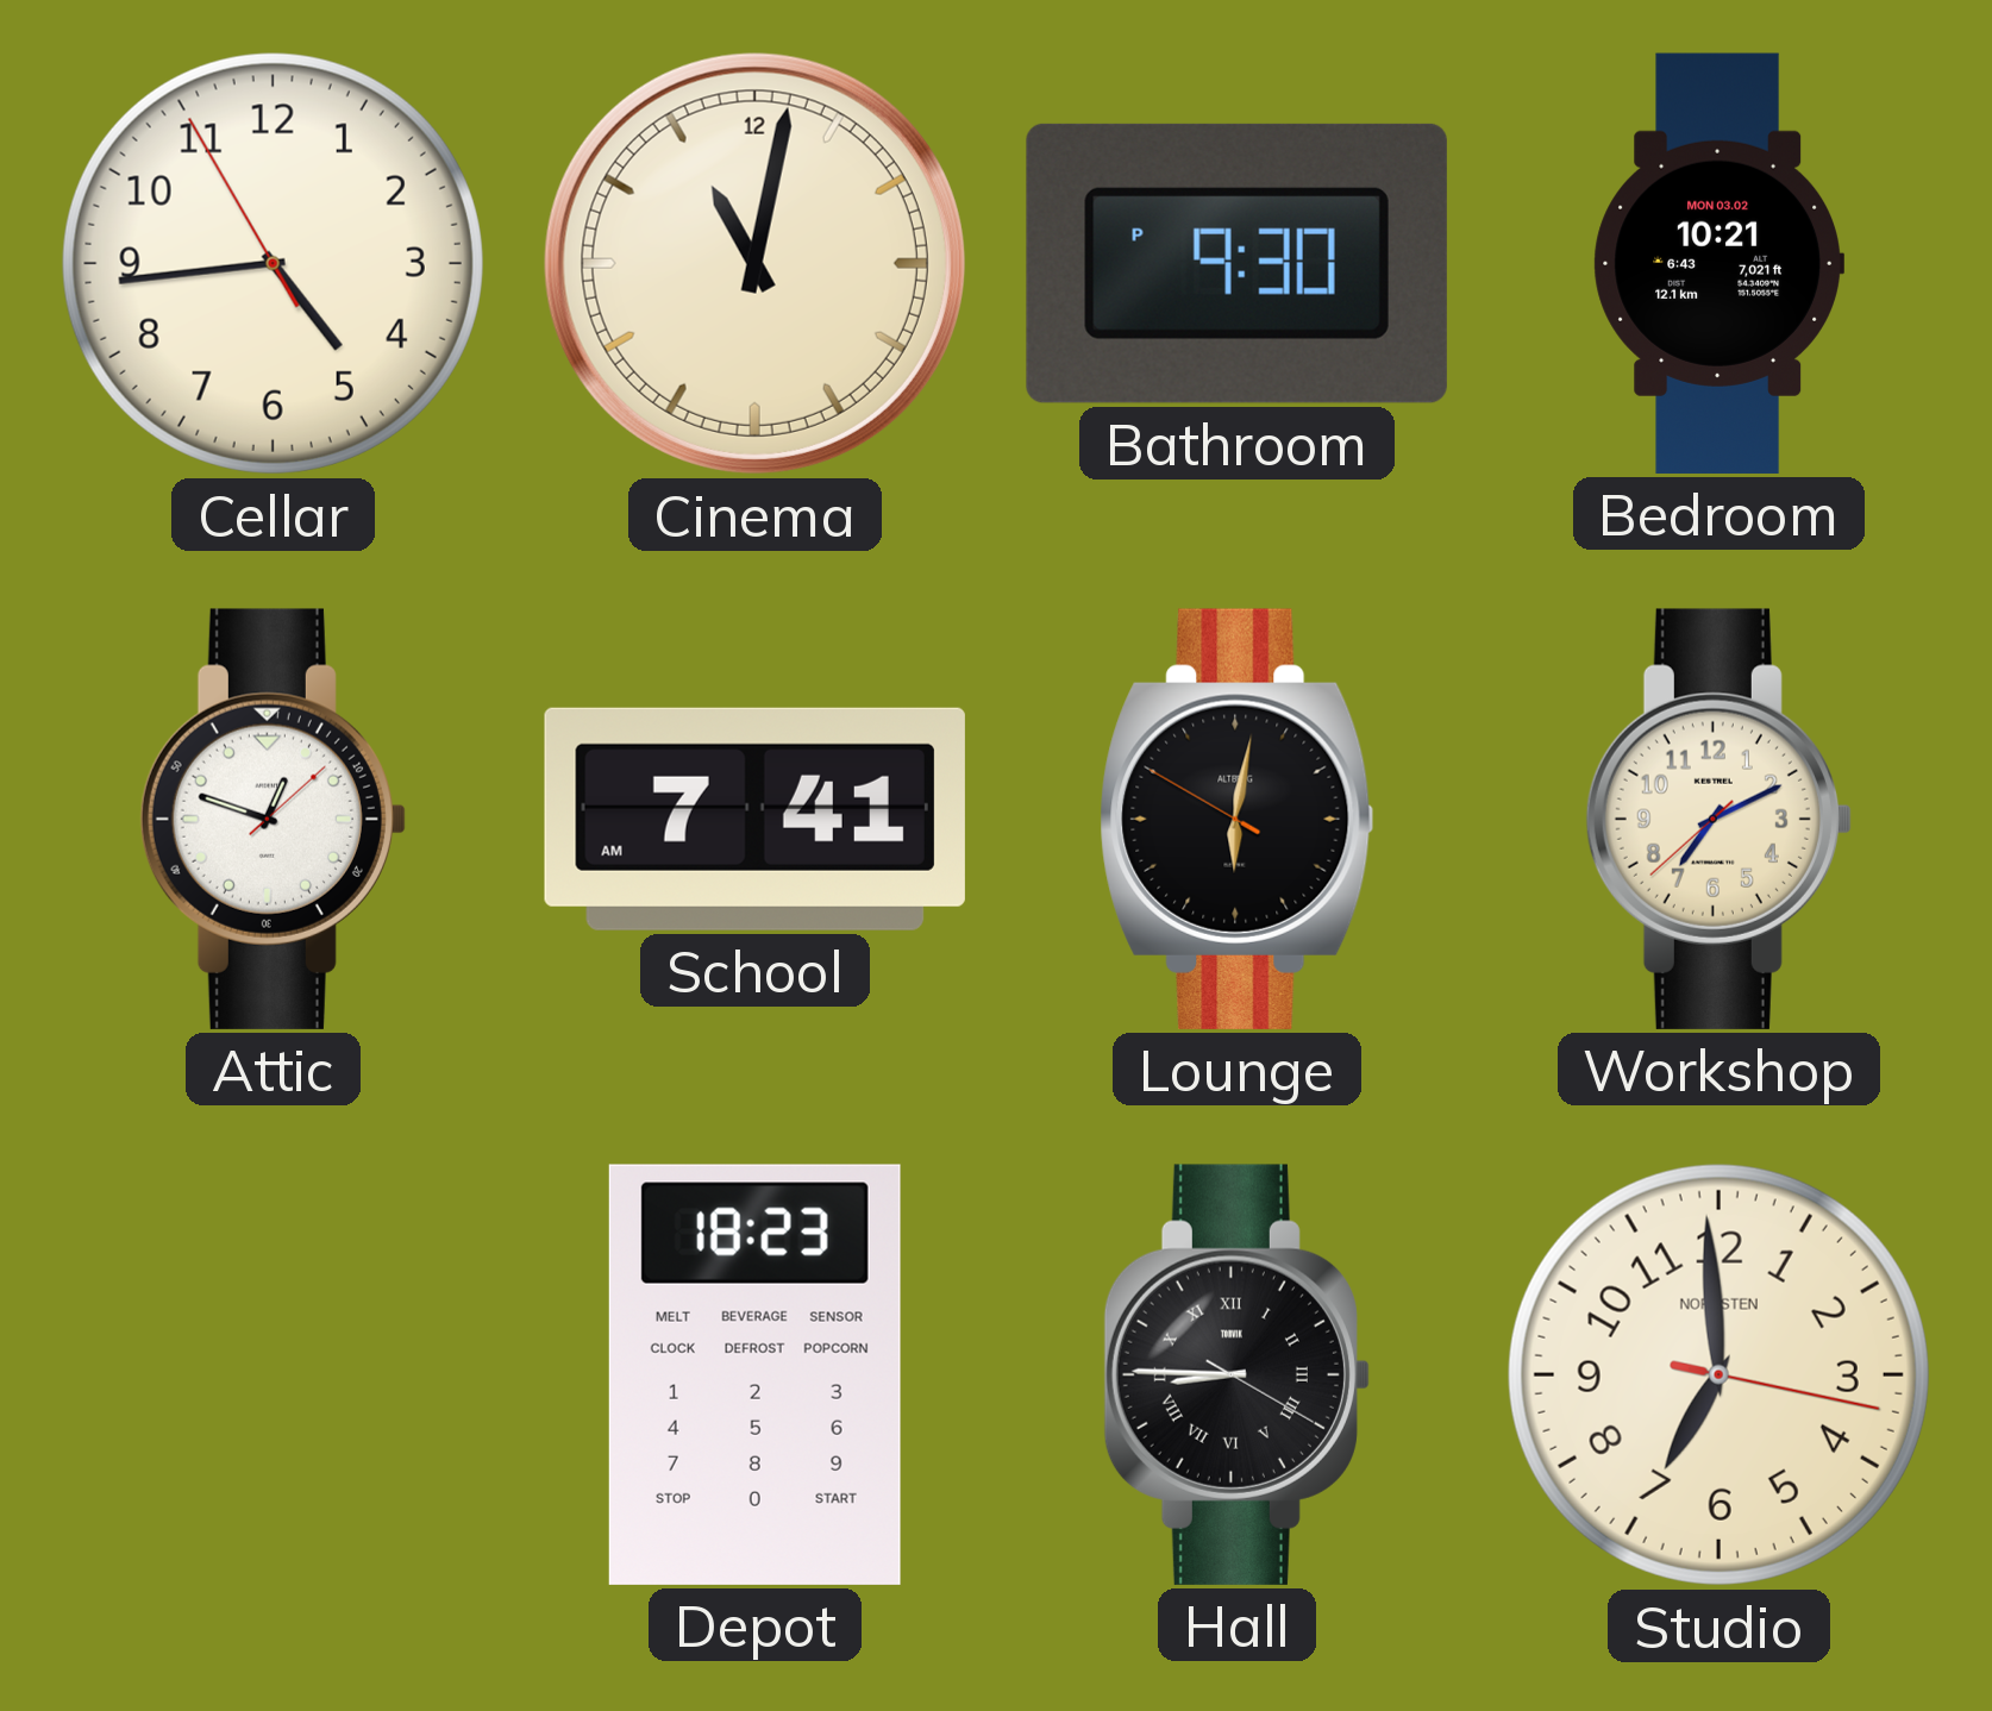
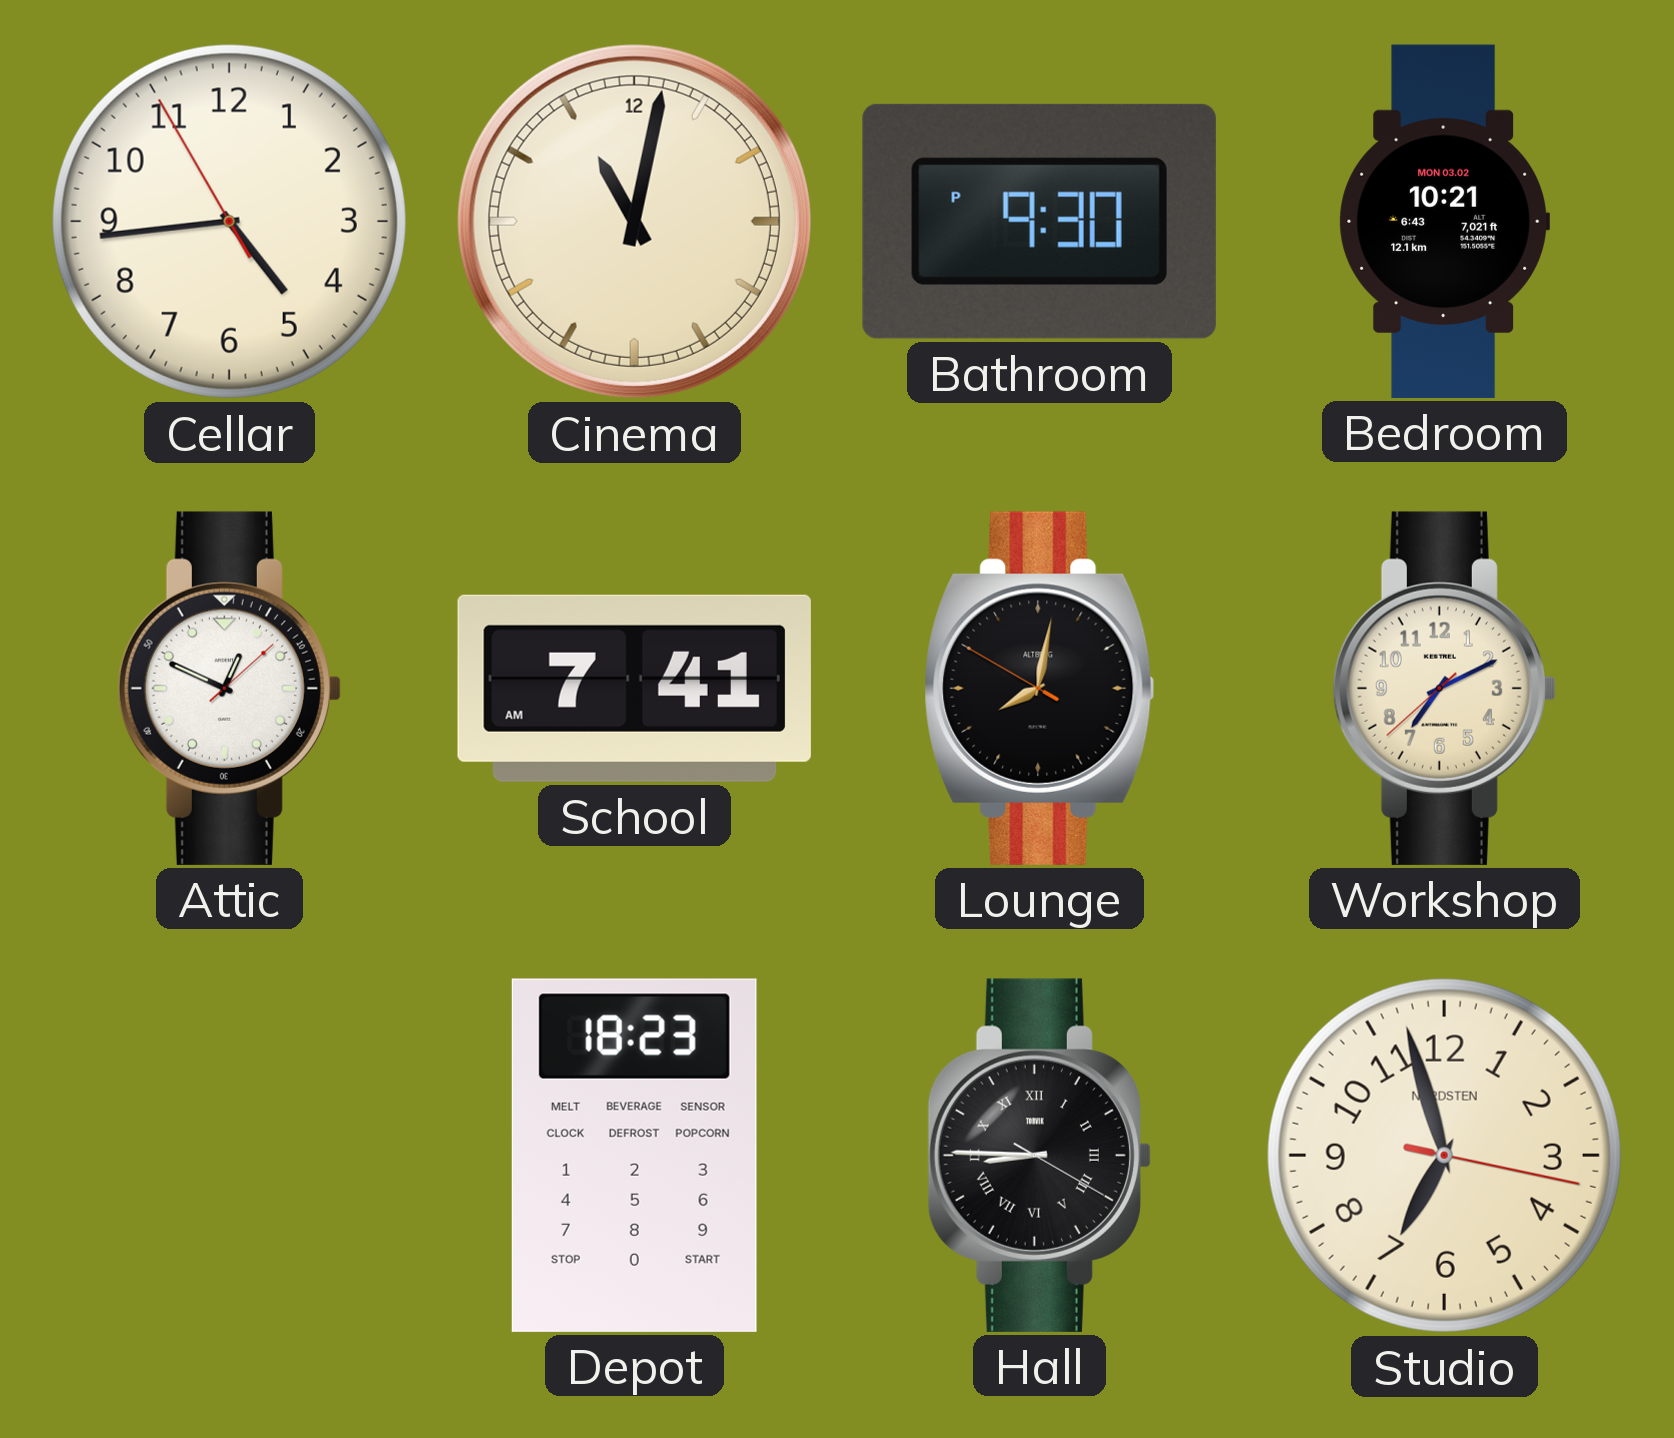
Attic: 12:48 -> 12:49
Lounge: 6:01 -> 8:01
Studio: 6:59 -> 6:57
